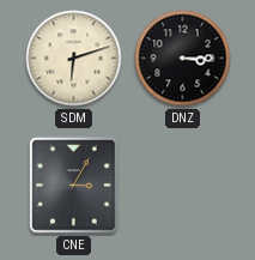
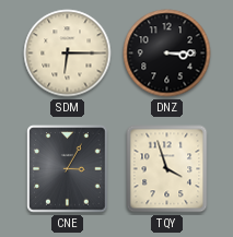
SDM: 6:12 -> 6:15
TQY: none -> 3:57
